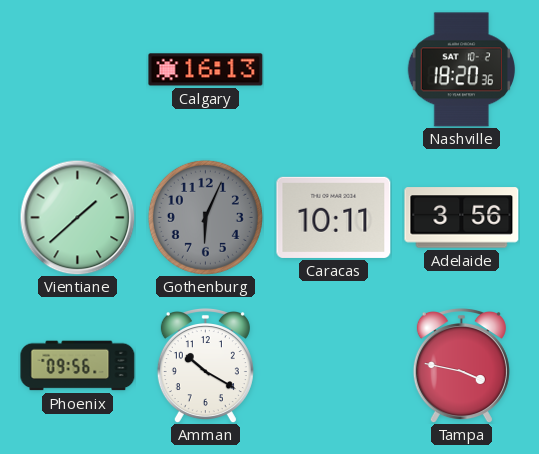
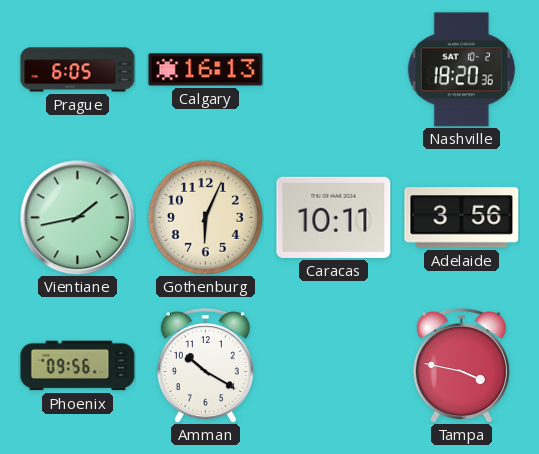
Prague: none -> 6:05
Vientiane: 1:38 -> 1:43
Gothenburg dial: grey -> cream
